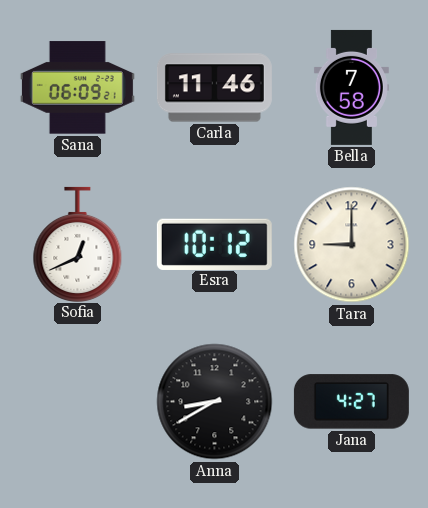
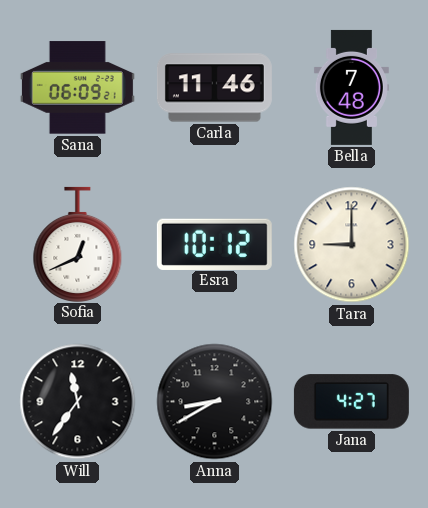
Bella: 7:58 -> 7:48
Will: none -> 11:36
